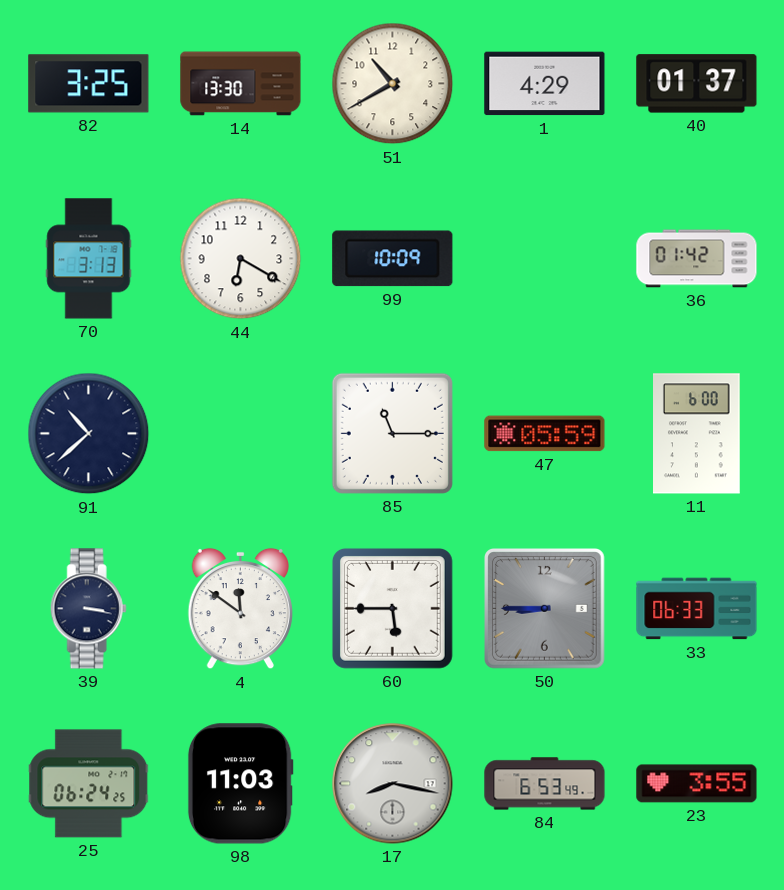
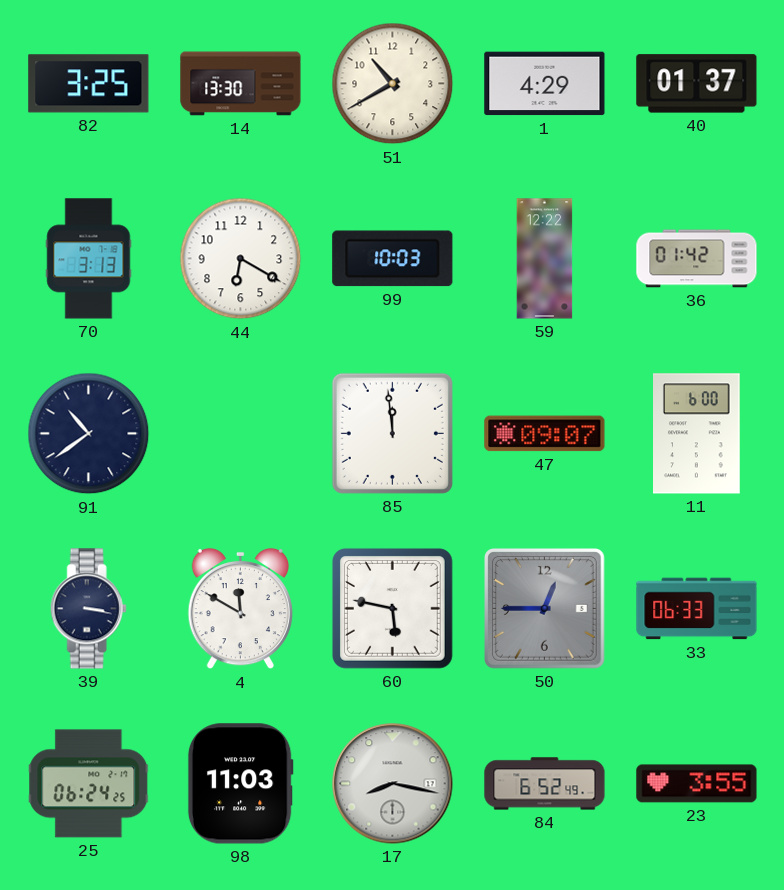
99: 10:09 -> 10:03
59: none -> 12:22
91: 10:38 -> 10:39
85: 11:15 -> 11:59
47: 05:59 -> 09:07
4: 11:51 -> 11:50
60: 5:45 -> 5:47
50: 8:45 -> 12:45
84: 6:53 -> 6:52
